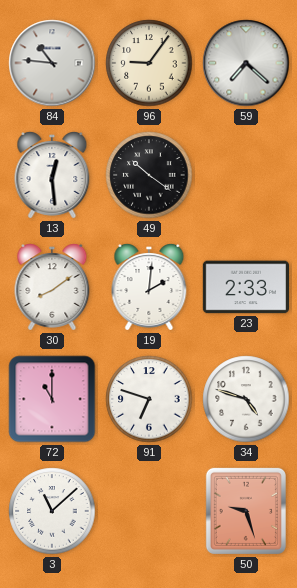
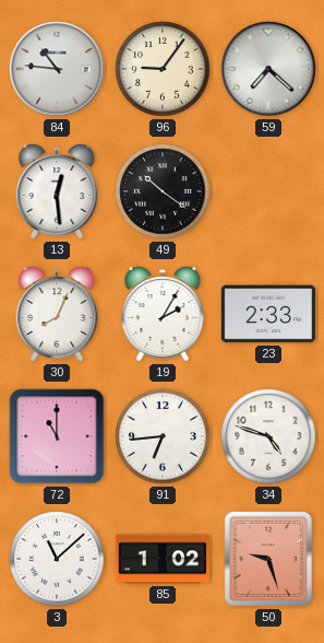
30: 8:09 -> 8:04
19: 2:01 -> 2:05
91: 6:48 -> 6:44
85: none -> 1:02
